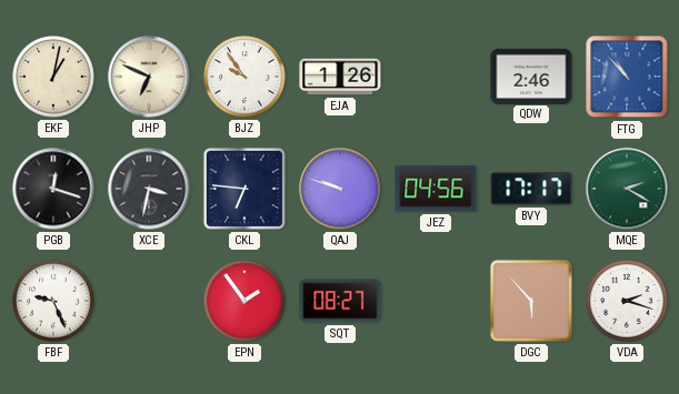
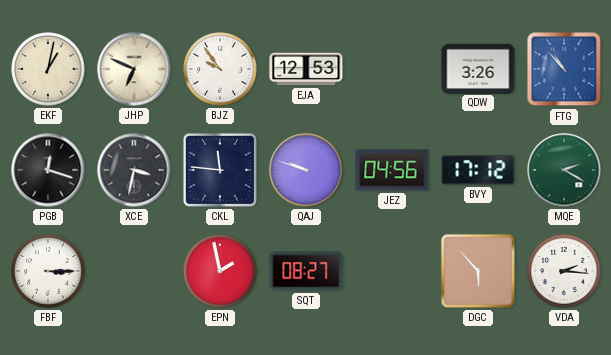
EJA: 1:26 -> 12:53
QDW: 2:46 -> 3:26
CKL: 6:46 -> 11:46
BVY: 17:17 -> 17:12
FBF: 9:26 -> 3:15
EPN: 1:54 -> 1:58
VDA: 2:18 -> 2:16
